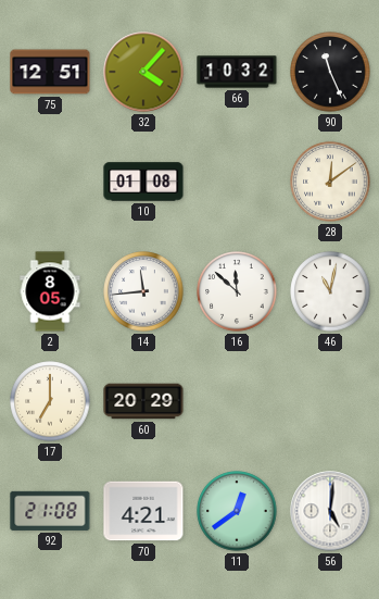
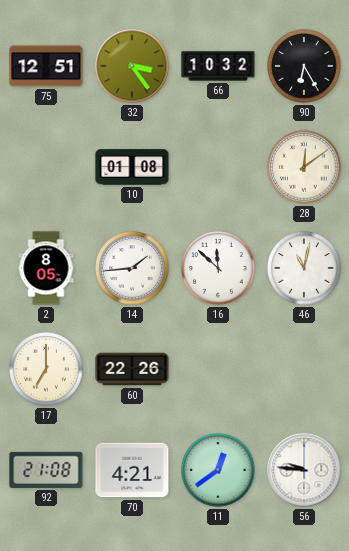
32: 4:07 -> 3:24
90: 11:26 -> 6:25
14: 11:44 -> 1:44
60: 20:29 -> 22:26
56: 5:01 -> 9:46
